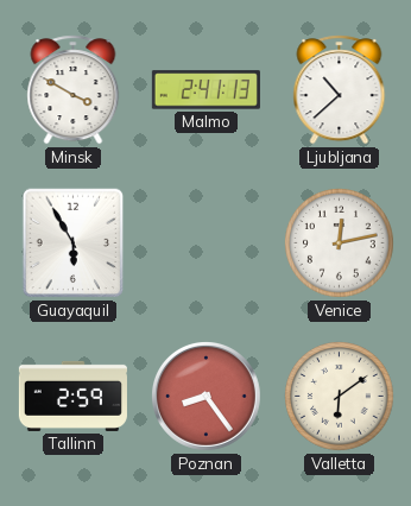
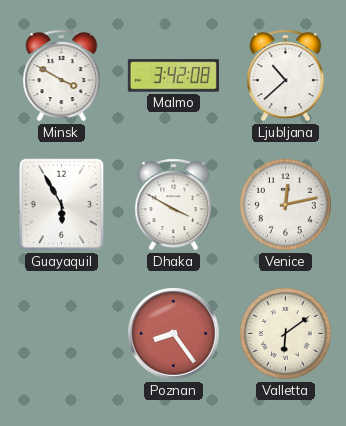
Malmo: 2:41 -> 3:42
Dhaka: none -> 3:50
Tallinn: 2:59 -> none
